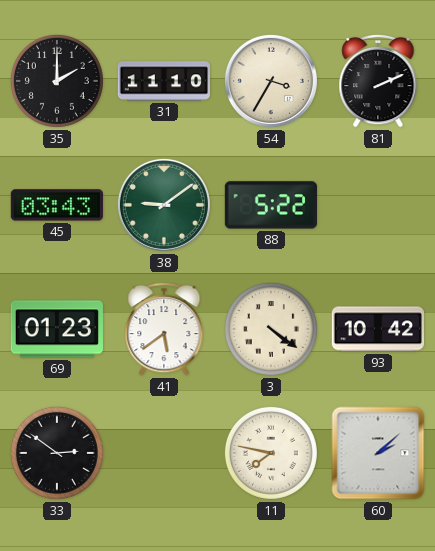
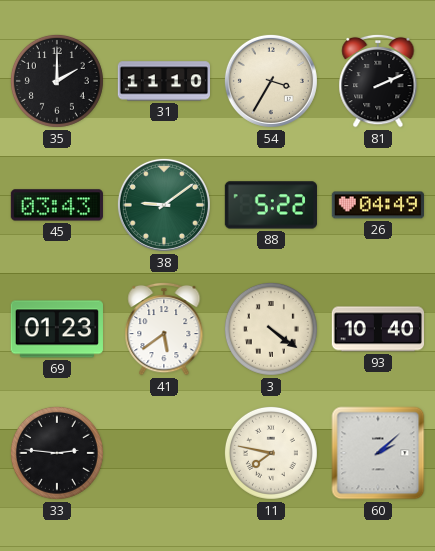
26: none -> 04:49
93: 10:42 -> 10:40
33: 2:51 -> 2:46
